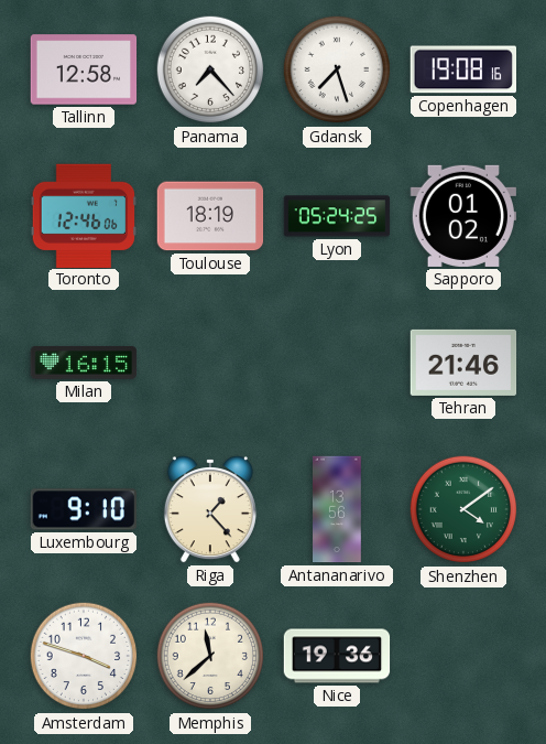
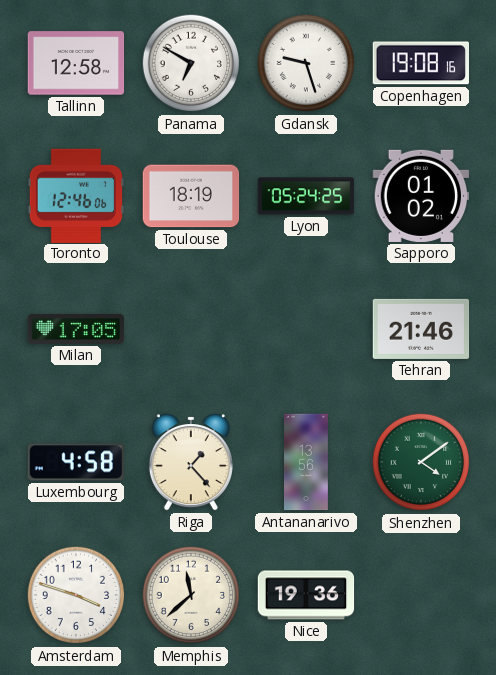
Panama: 7:23 -> 6:50
Gdansk: 7:27 -> 9:27
Milan: 16:15 -> 17:05
Luxembourg: 9:10 -> 4:58
